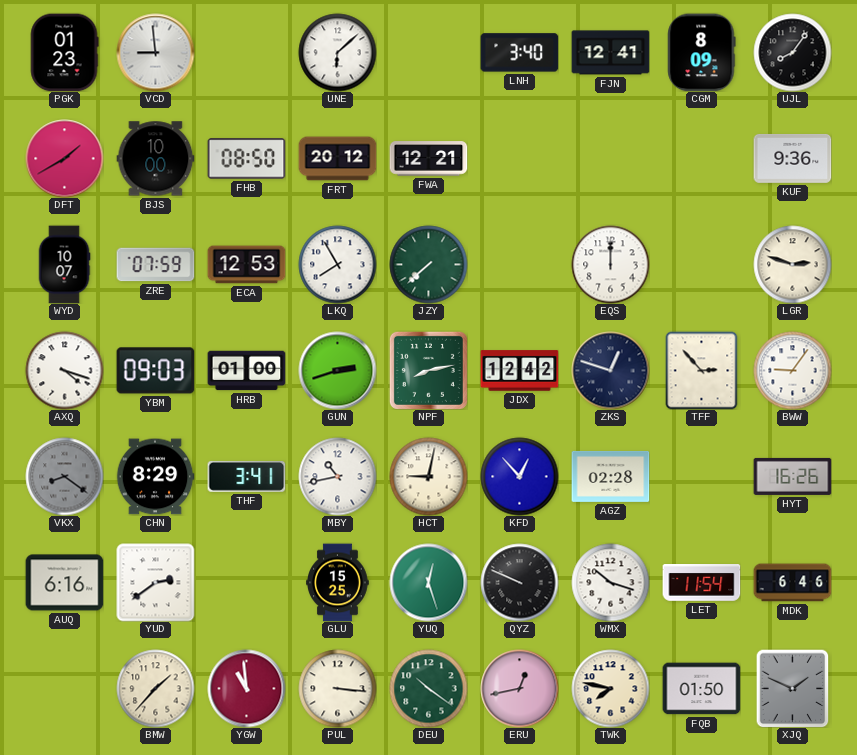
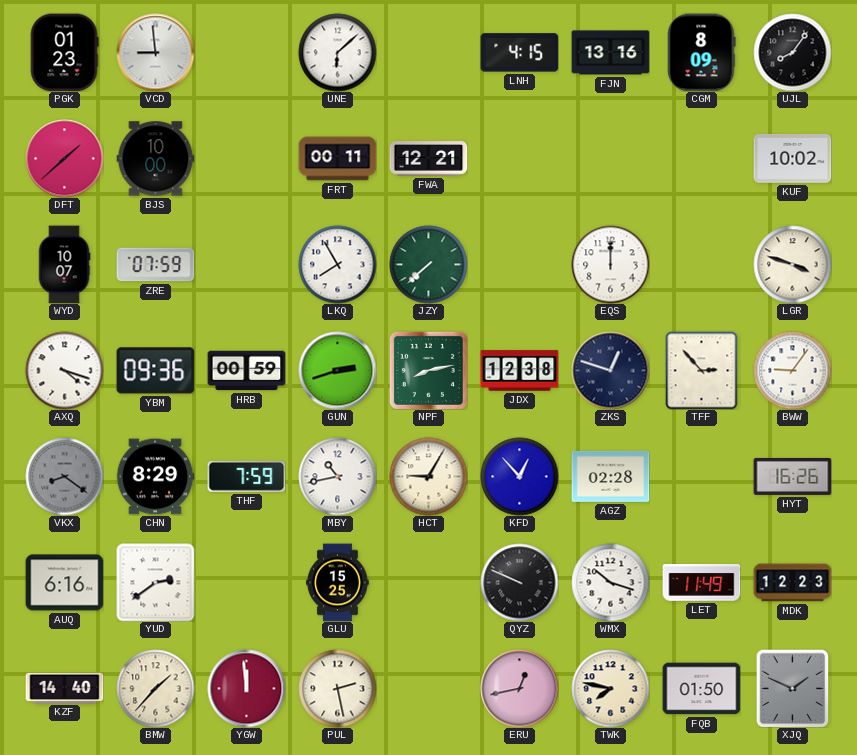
LNH: 3:40 -> 4:15
FJN: 12:41 -> 13:16
DFT: 1:40 -> 1:38
FHB: 08:50 -> none
FRT: 20:12 -> 00:11
KUF: 9:36 -> 10:02
ECA: 12:53 -> none
LGR: 2:48 -> 3:48
YBM: 09:03 -> 09:36
HRB: 01:00 -> 00:59
JDX: 12:42 -> 12:38
THF: 3:41 -> 7:59
HCT: 9:02 -> 9:05
YUQ: 12:27 -> none
LET: 11:54 -> 11:49
MDK: 6:46 -> 12:23
KZF: none -> 14:40
YGW: 10:59 -> 11:59
PUL: 3:16 -> 2:28
DEU: 10:21 -> none
